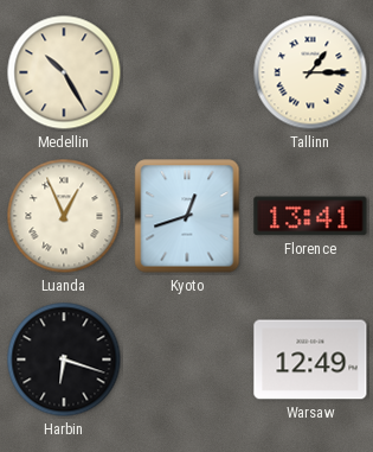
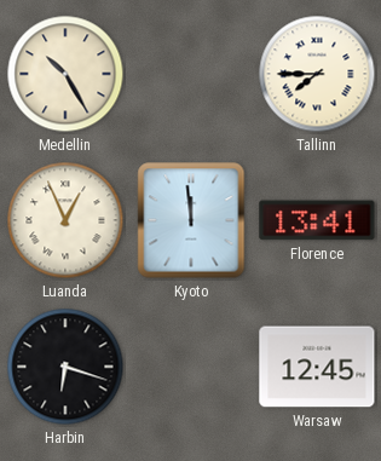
Tallinn: 1:15 -> 7:45
Kyoto: 12:42 -> 11:59
Warsaw: 12:49 -> 12:45
